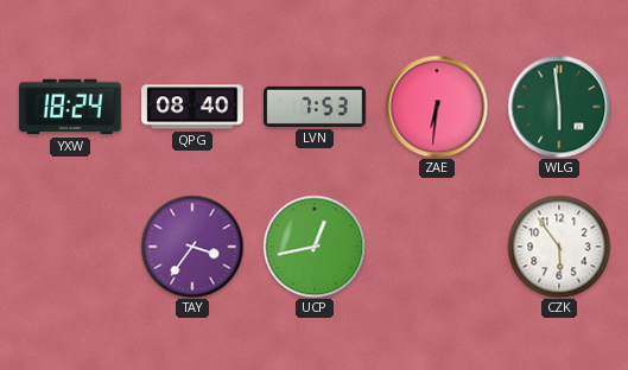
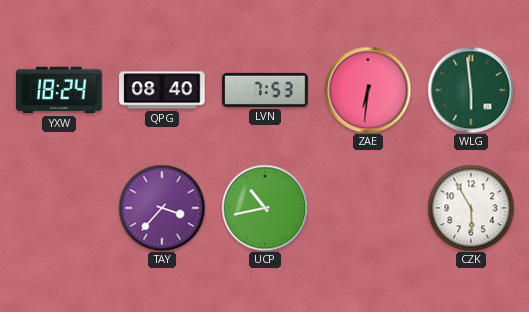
TAY: 3:36 -> 3:37
UCP: 12:43 -> 10:43
CZK: 5:54 -> 5:55
